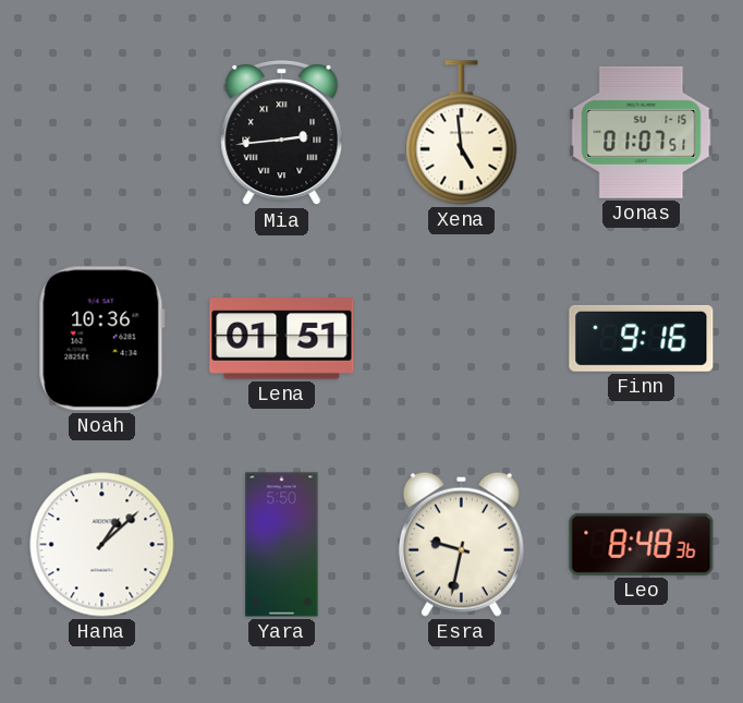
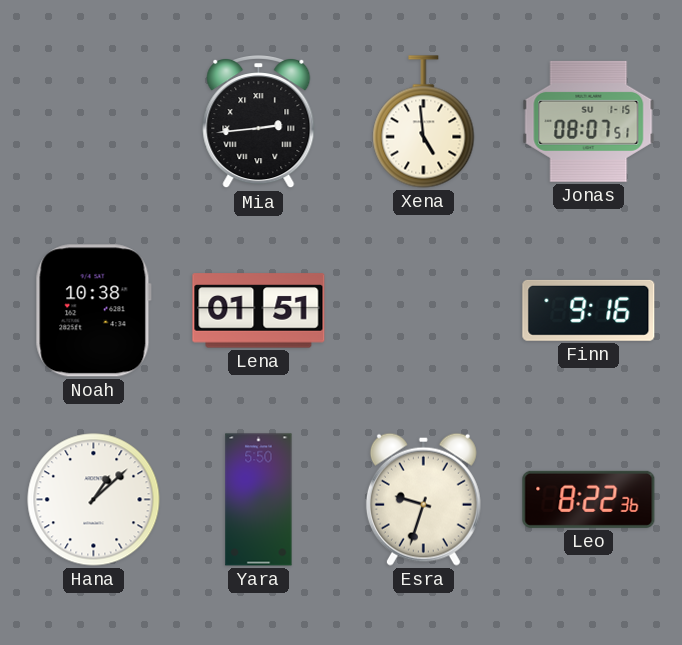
Jonas: 01:07 -> 08:07
Noah: 10:36 -> 10:38
Esra: 9:32 -> 9:33
Leo: 8:48 -> 8:22
